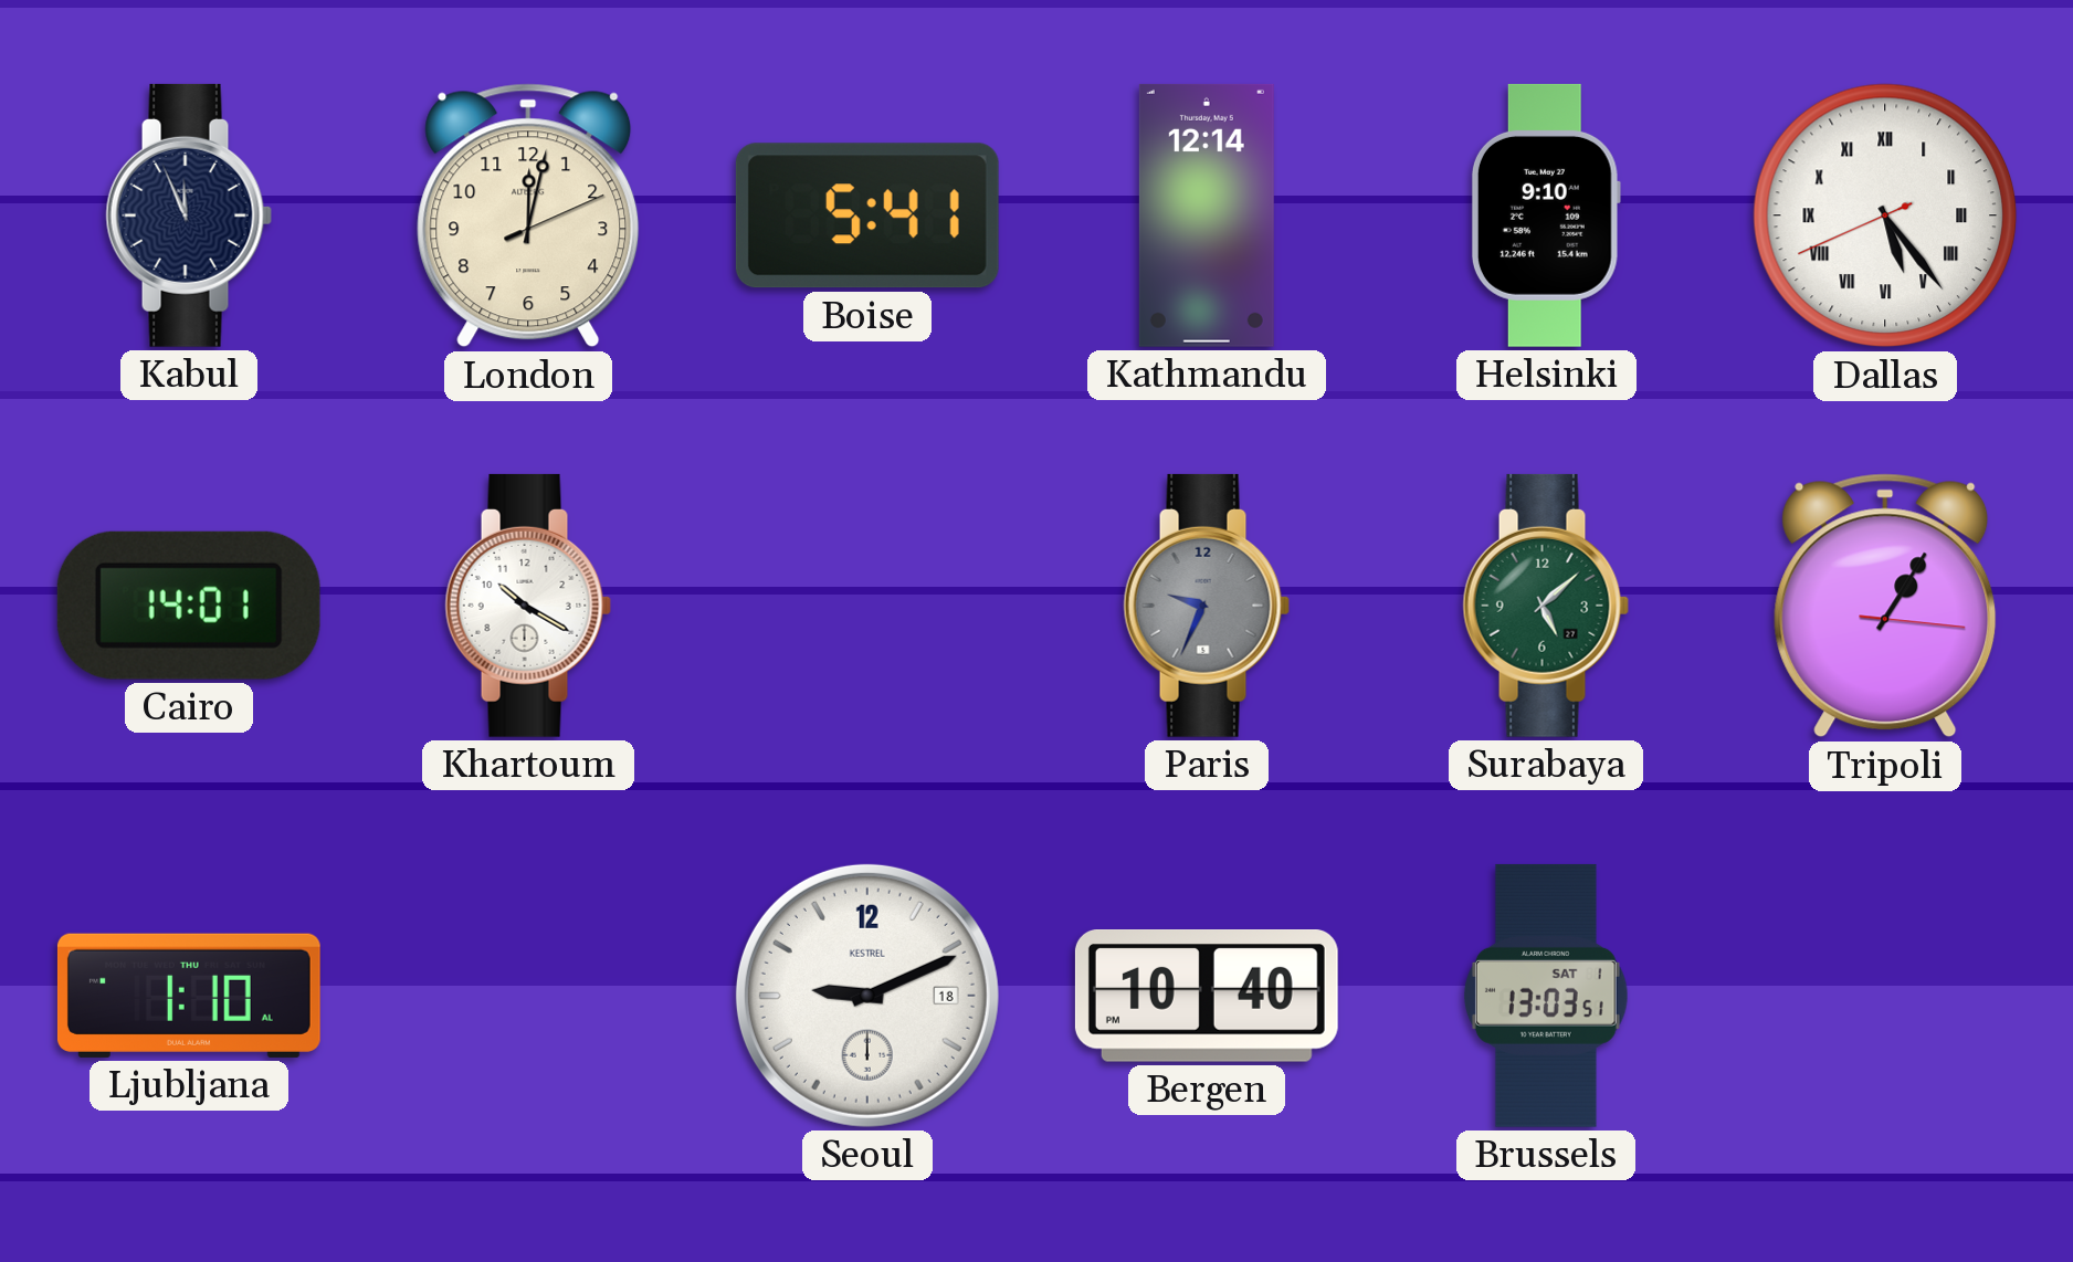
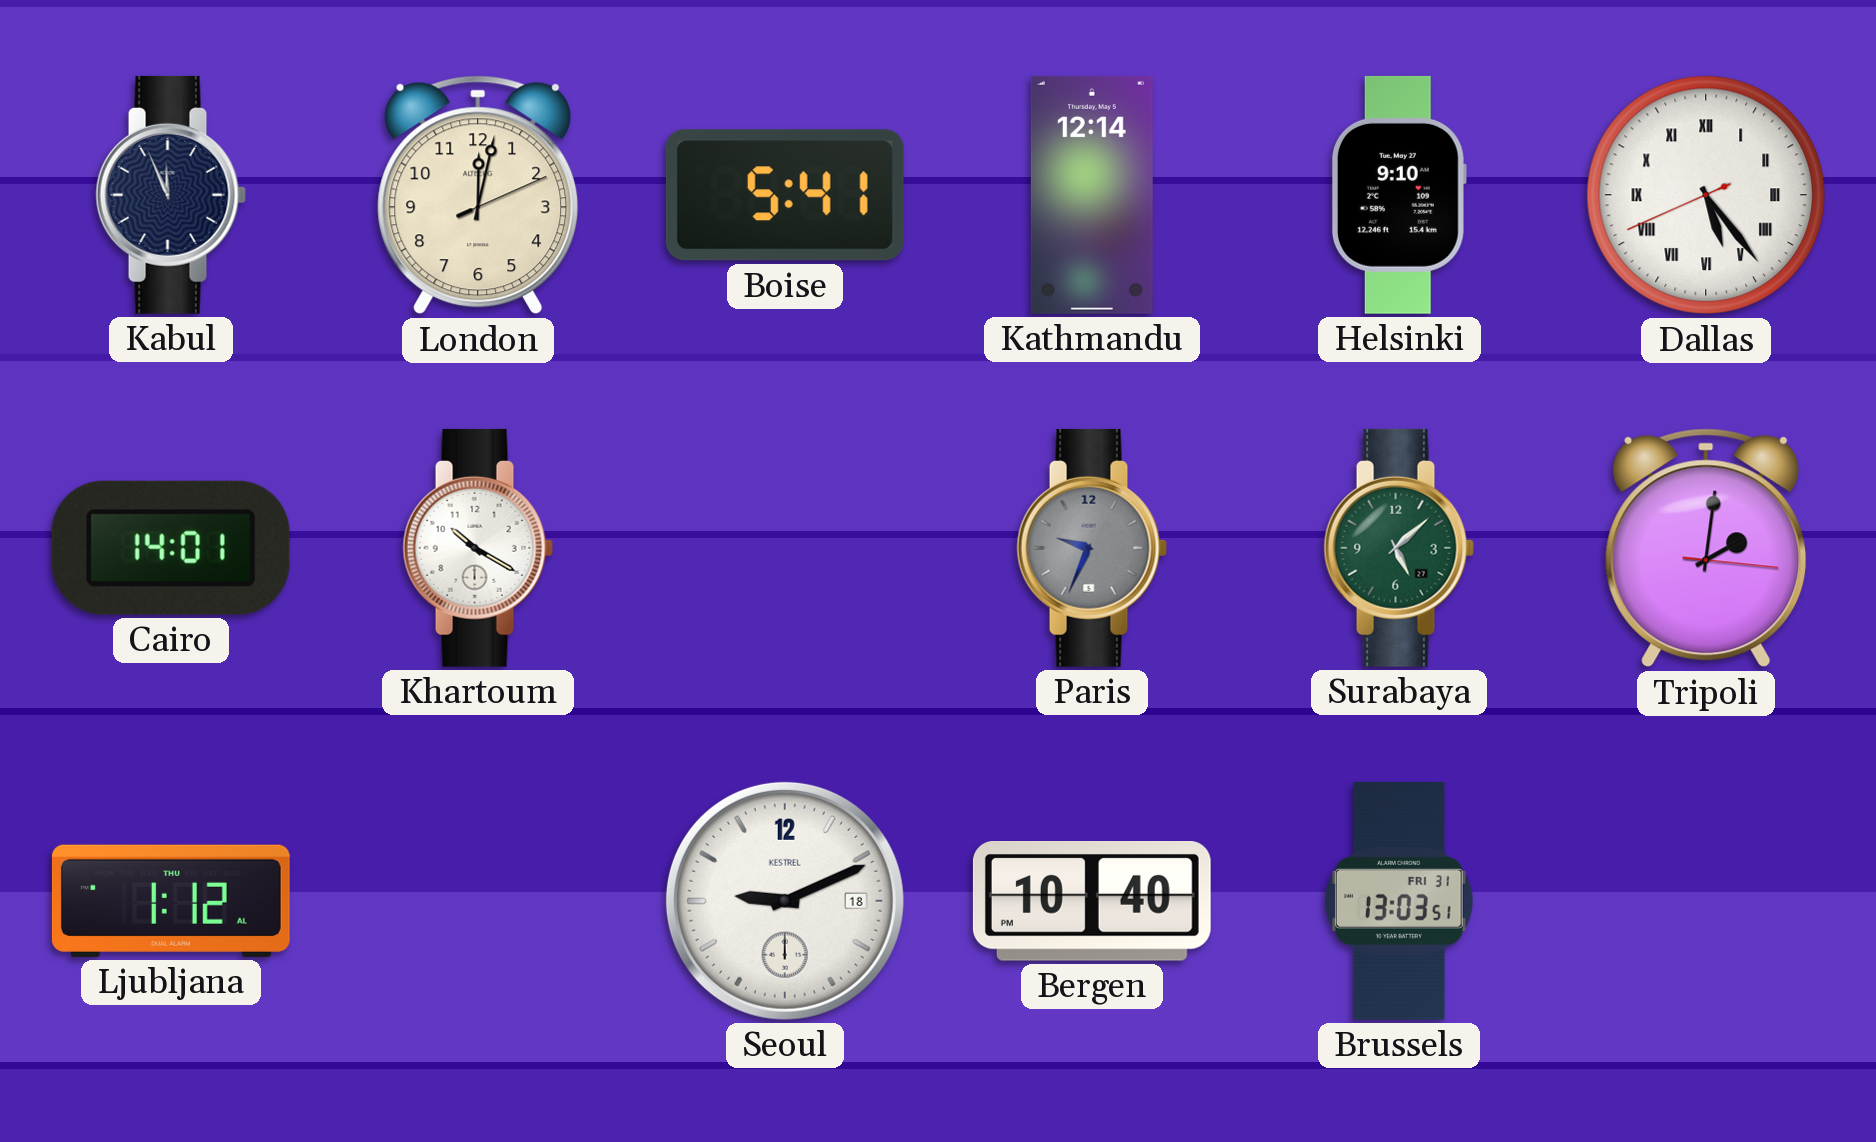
Tripoli: 1:05 -> 2:01
Ljubljana: 1:10 -> 1:12
Brussels date: SAT 1 -> FRI 31
